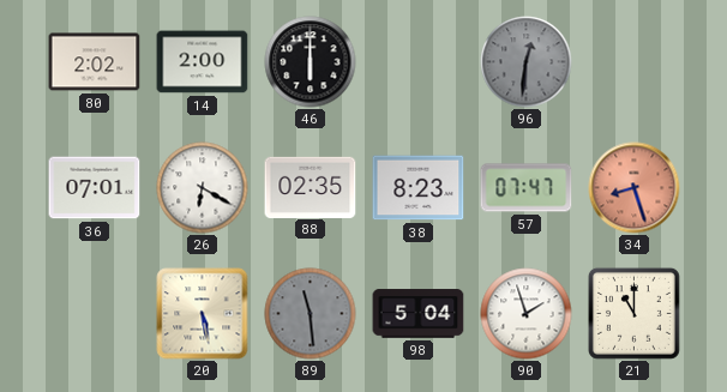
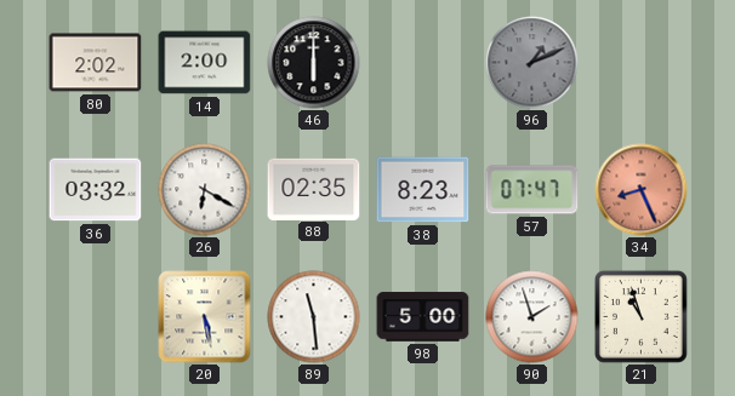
96: 12:31 -> 1:11
36: 07:01 -> 03:32
34: 8:27 -> 8:26
89 dial: grey -> white
98: 5:04 -> 5:00
21: 11:00 -> 10:57
